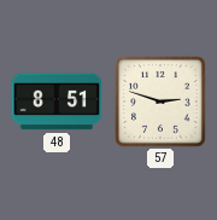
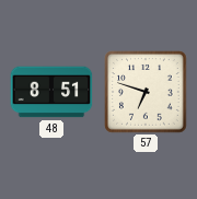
57: 2:48 -> 6:48
